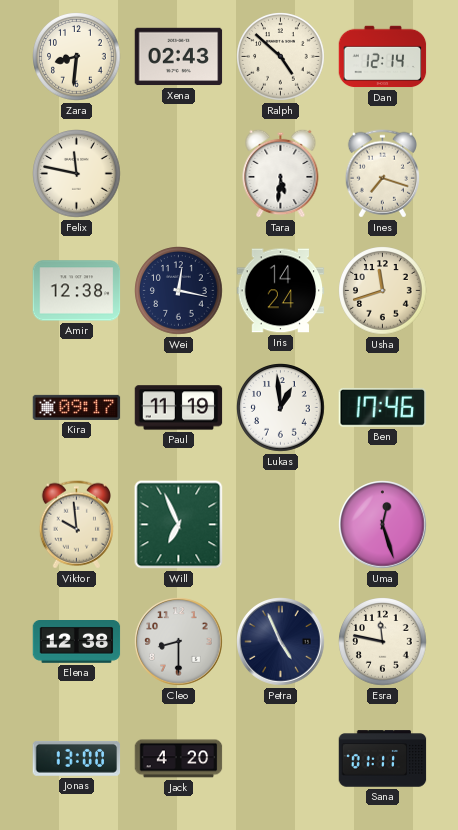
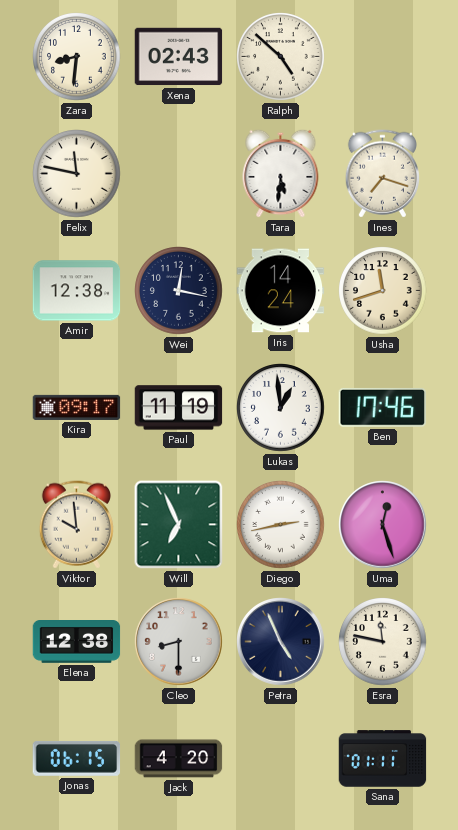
Dan: 12:14 -> none
Diego: none -> 2:43
Jonas: 13:00 -> 06:15
